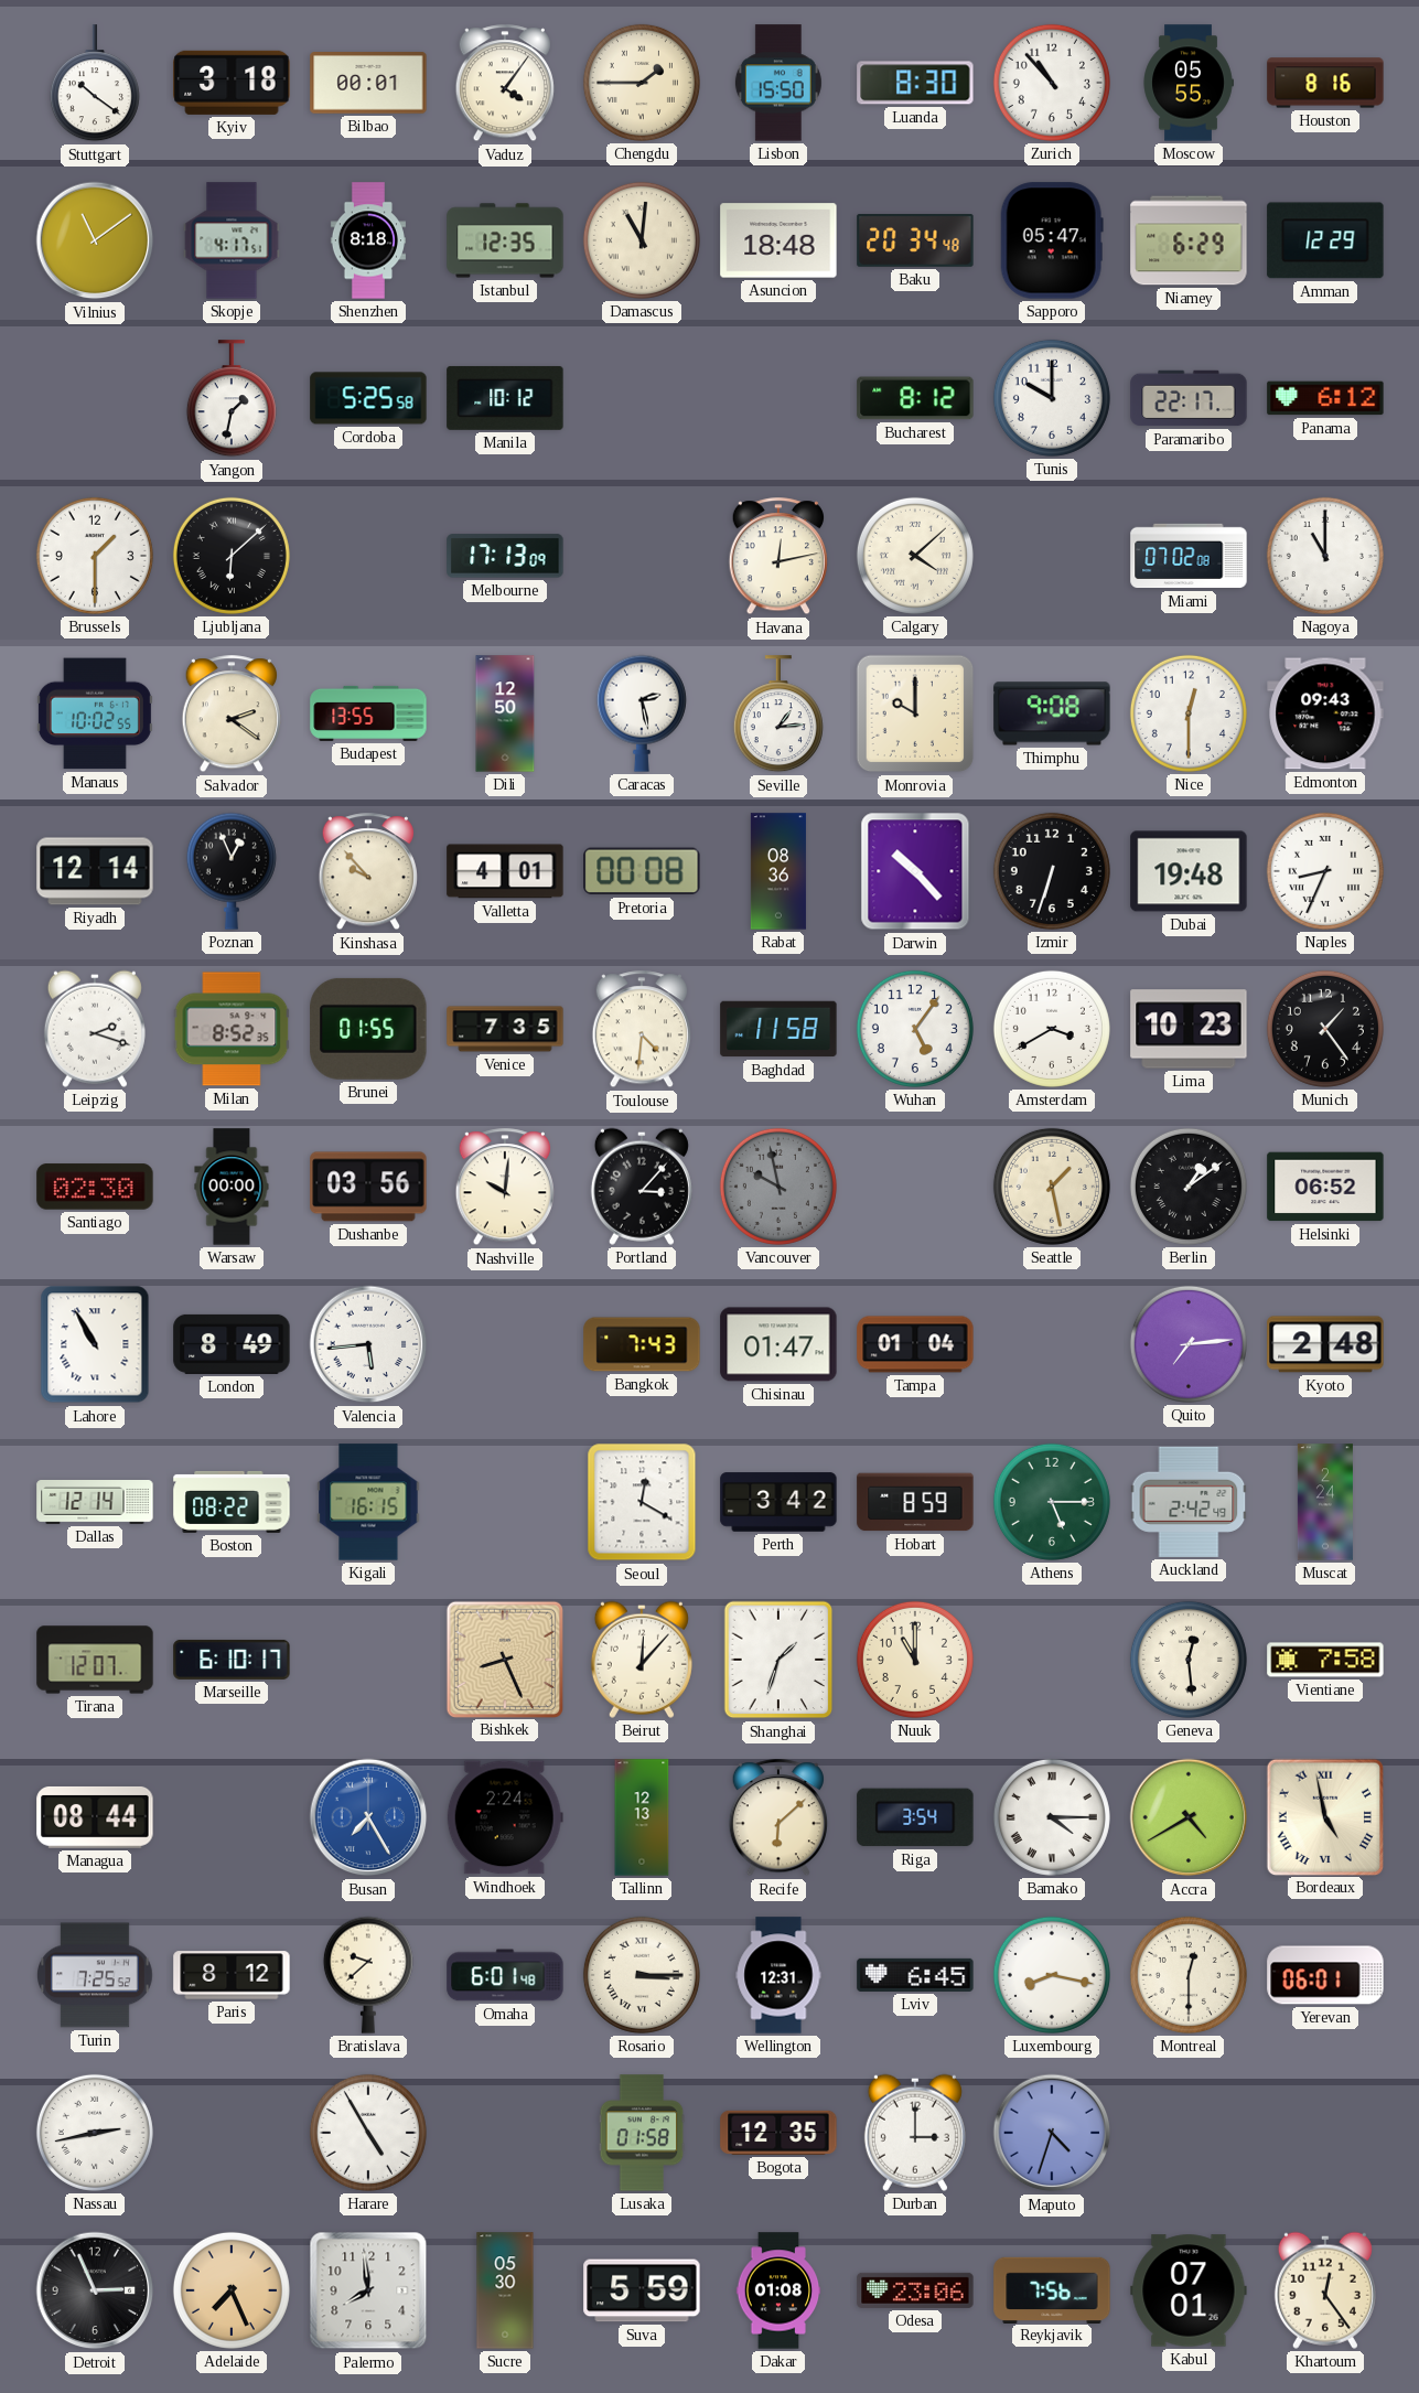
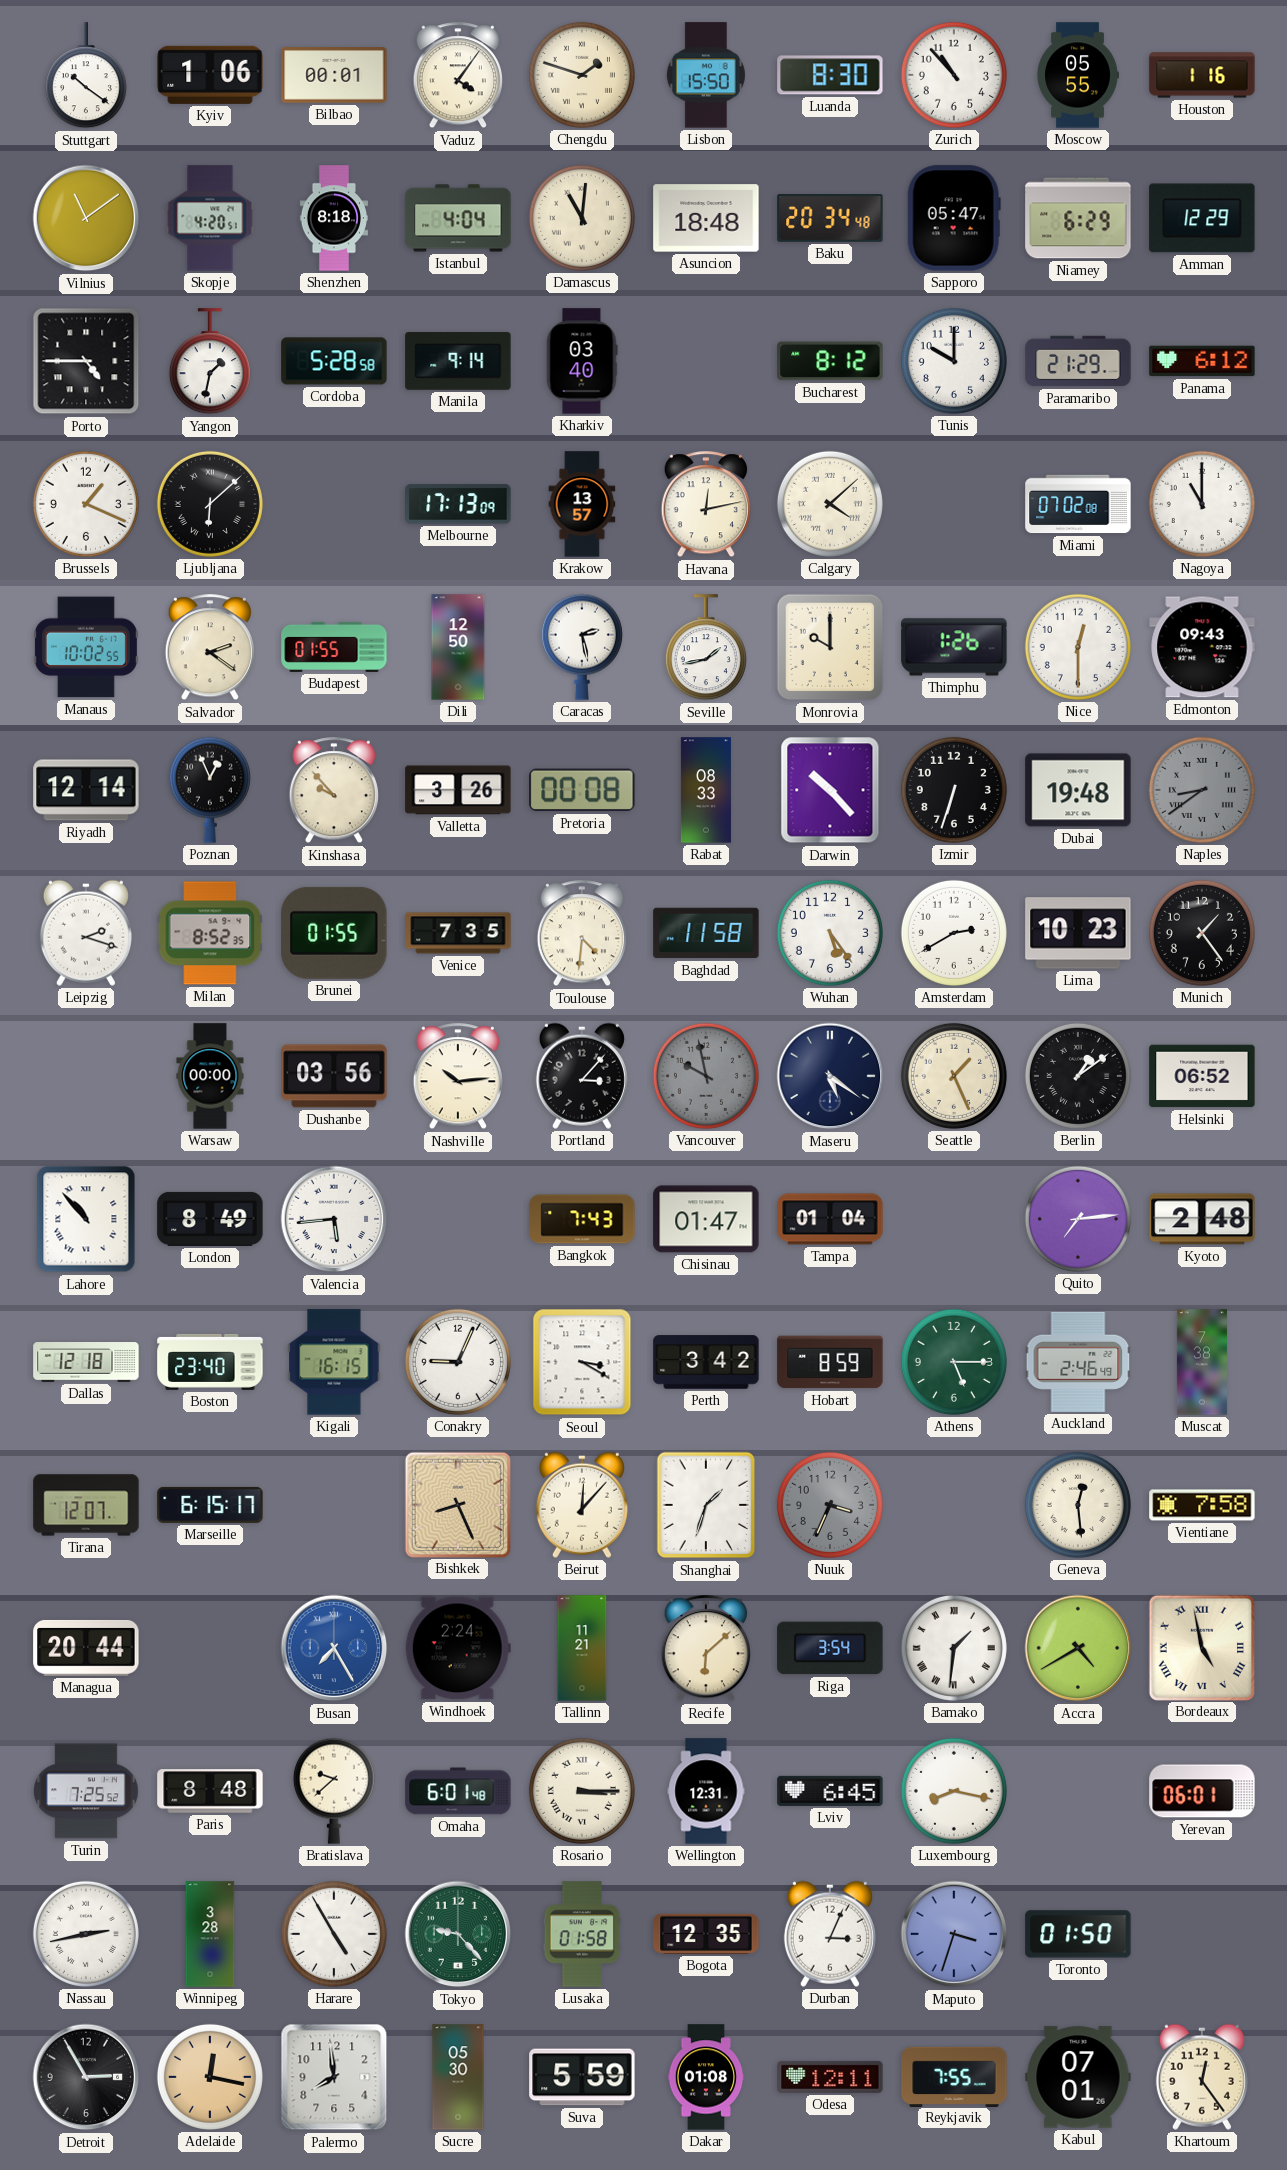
Kyiv: 3:18 -> 1:06
Chengdu: 1:45 -> 1:48
Houston: 8:16 -> 1:16
Skopje: 4:17 -> 4:20
Istanbul: 12:35 -> 4:04
Porto: none -> 4:45
Cordoba: 5:25 -> 5:28
Manila: 10:12 -> 9:14
Kharkiv: none -> 03:40
Paramaribo: 22:17 -> 21:29
Brussels: 1:30 -> 1:19
Krakow: none -> 13:57
Budapest: 13:55 -> 01:55
Seville: 1:14 -> 1:43
Thimphu: 9:08 -> 1:26
Valletta: 4:01 -> 3:26
Rabat: 08:36 -> 08:33
Naples: 8:34 -> 8:39
Naples dial: white -> grey
Wuhan: 5:06 -> 5:24
Amsterdam: 3:40 -> 2:40
Santiago: 02:30 -> none
Nashville: 10:01 -> 10:14
Maseru: none -> 5:21
Seattle: 1:28 -> 1:26
Lahore: 10:55 -> 10:53
Dallas: 12:14 -> 12:18
Boston: 08:22 -> 23:40
Conakry: none -> 9:04
Seoul: 12:20 -> 3:20
Auckland: 2:42 -> 2:46
Muscat: 2:24 -> 7:38
Marseille: 6:10 -> 6:15
Nuuk: 11:00 -> 3:34
Nuuk dial: cream -> grey
Managua: 08:44 -> 20:44
Tallinn: 12:13 -> 11:21
Bamako: 4:15 -> 1:31
Paris: 8:12 -> 8:48
Montreal: 12:30 -> none
Winnipeg: none -> 3:28
Tokyo: none -> 9:23
Durban: 3:00 -> 3:04
Maputo: 4:33 -> 3:33
Toronto: none -> 01:50
Detroit: 2:56 -> 2:55
Adelaide: 7:26 -> 12:17
Odesa: 23:06 -> 12:11
Reykjavik: 7:56 -> 7:55
